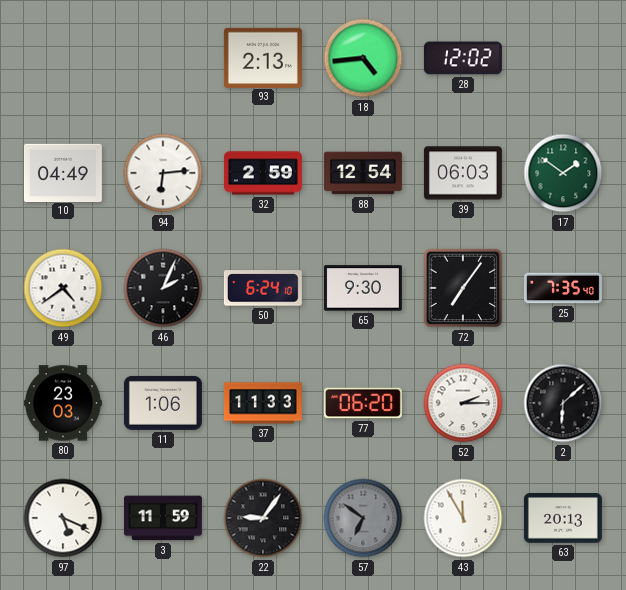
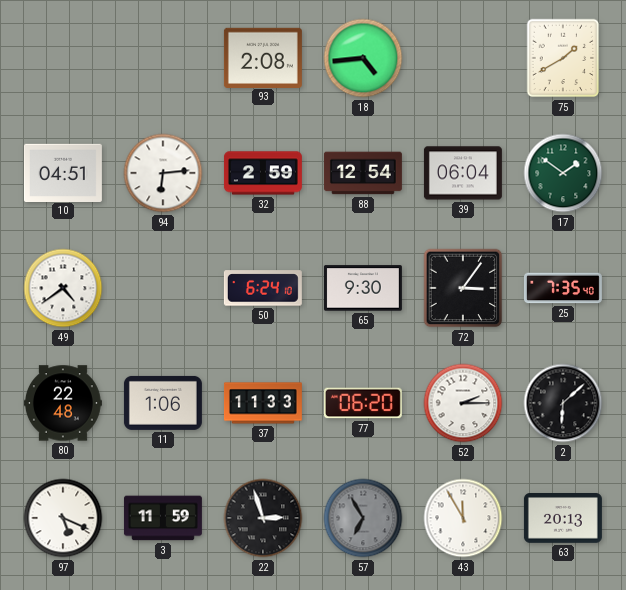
93: 2:13 -> 2:08
28: 12:02 -> none
75: none -> 1:40
10: 04:49 -> 04:51
39: 06:03 -> 06:04
46: 2:04 -> none
72: 7:06 -> 3:06
80: 23:03 -> 22:48
22: 9:06 -> 2:57
57: 6:51 -> 6:55
